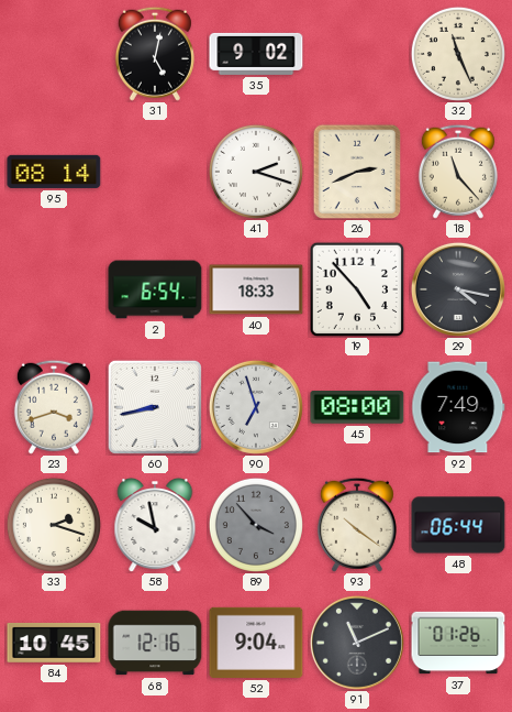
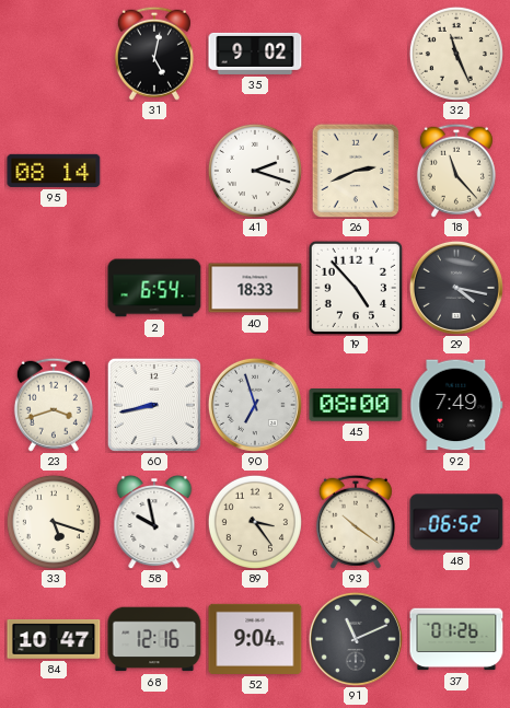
33: 2:18 -> 5:18
89: 3:53 -> 3:24
89 dial: grey -> cream
48: 06:44 -> 06:52
84: 10:45 -> 10:47
